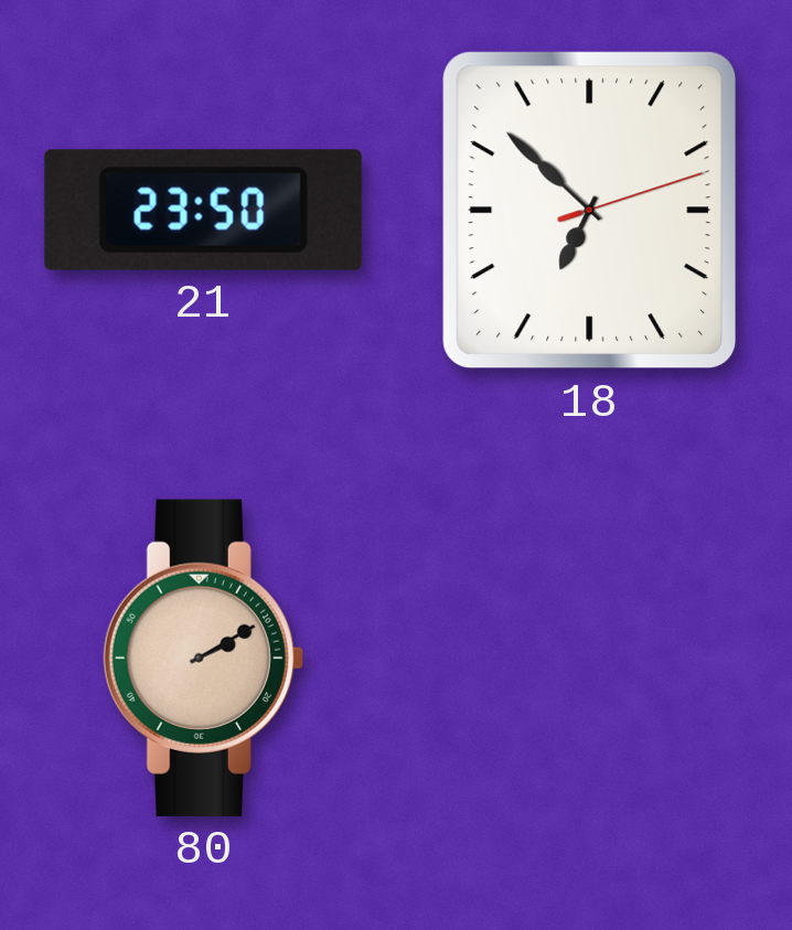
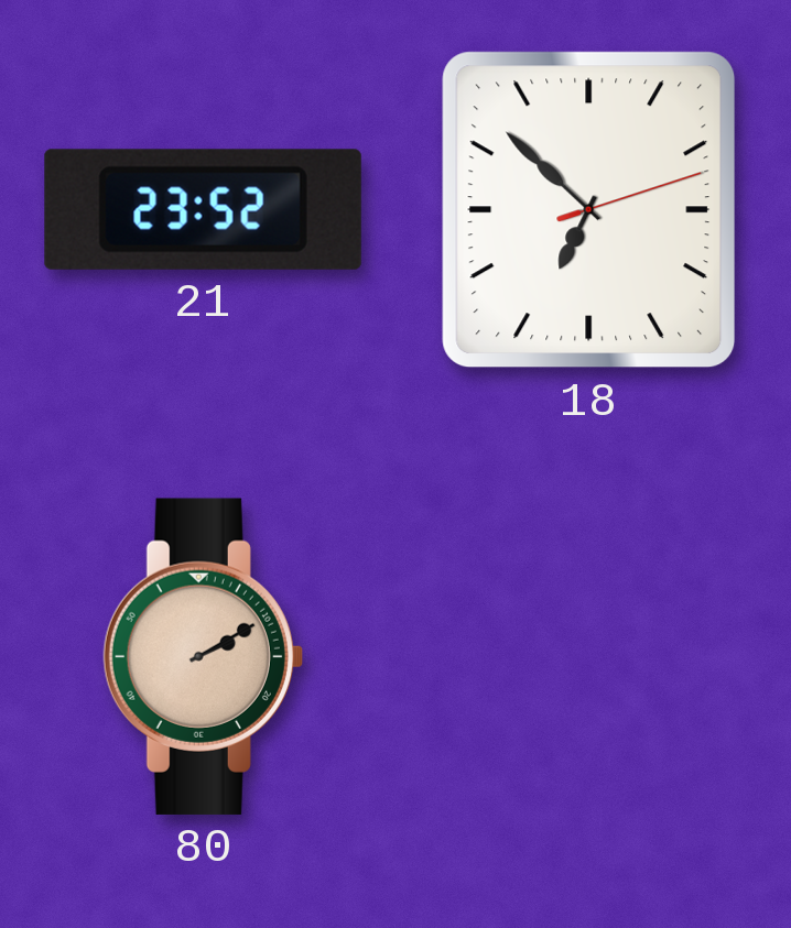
21: 23:50 -> 23:52
